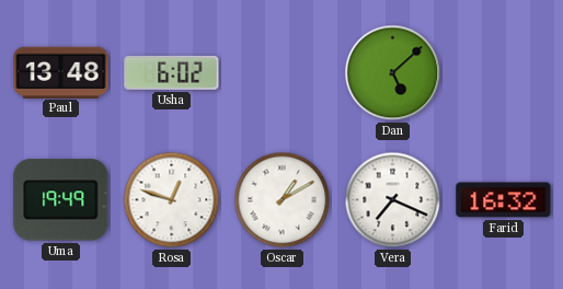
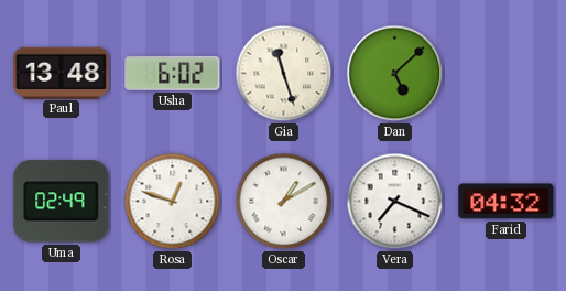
Gia: none -> 11:27
Uma: 19:49 -> 02:49
Farid: 16:32 -> 04:32
